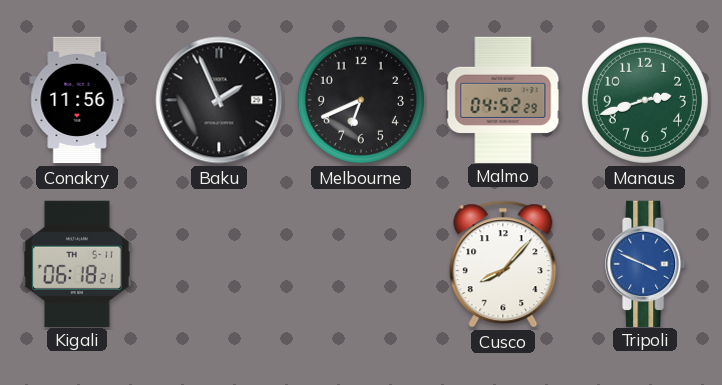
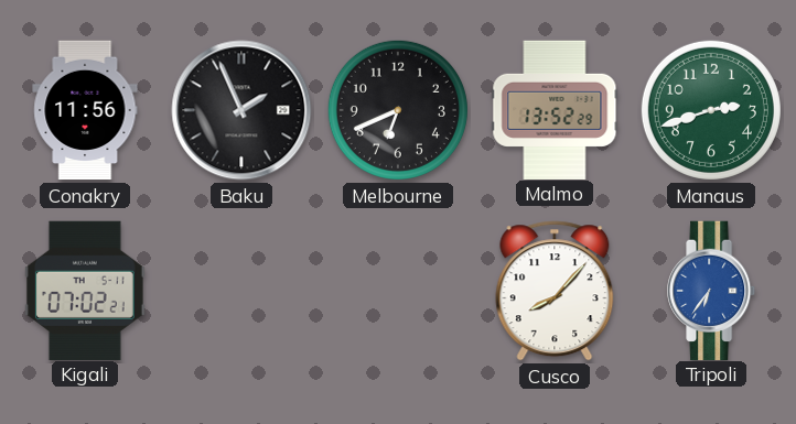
Malmo: 04:52 -> 13:52
Kigali: 06:18 -> 07:02
Tripoli: 3:49 -> 6:36
